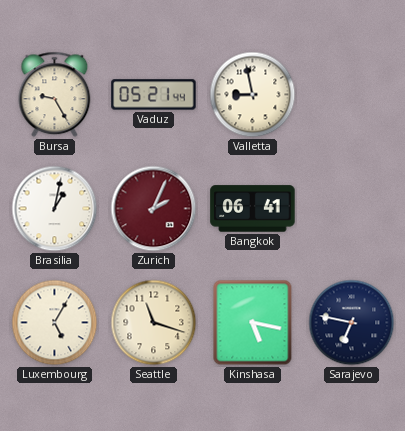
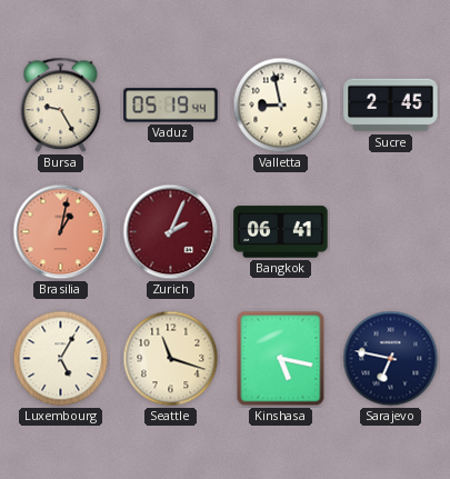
Vaduz: 05:21 -> 05:19
Sucre: none -> 2:45
Brasilia dial: white -> salmon
